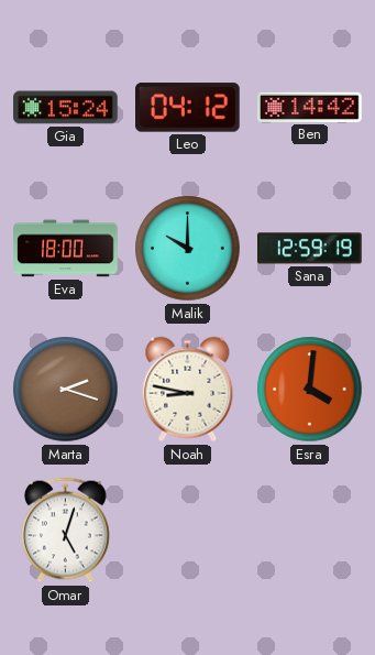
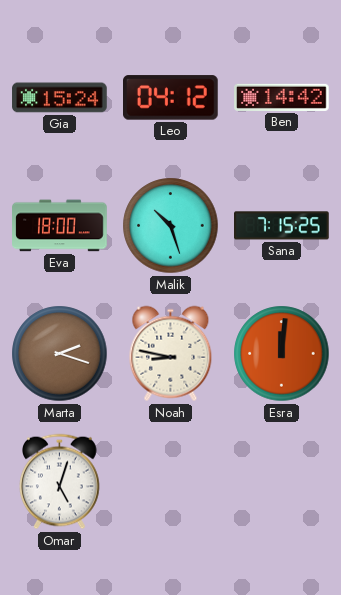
Malik: 10:00 -> 10:27
Sana: 12:59 -> 7:15
Esra: 4:01 -> 12:01
